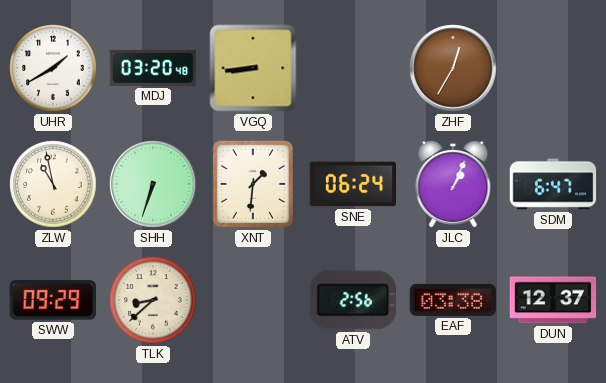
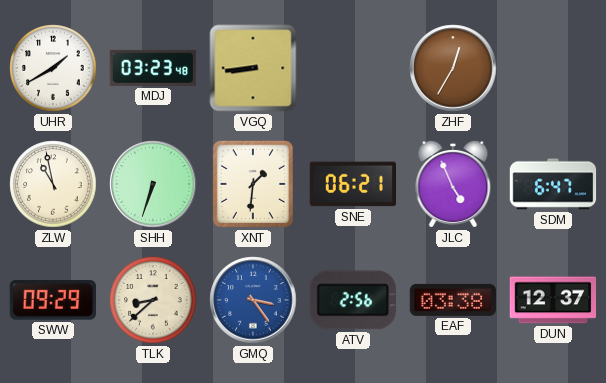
MDJ: 03:20 -> 03:23
SNE: 06:24 -> 06:21
JLC: 1:04 -> 4:56
GMQ: none -> 3:24
